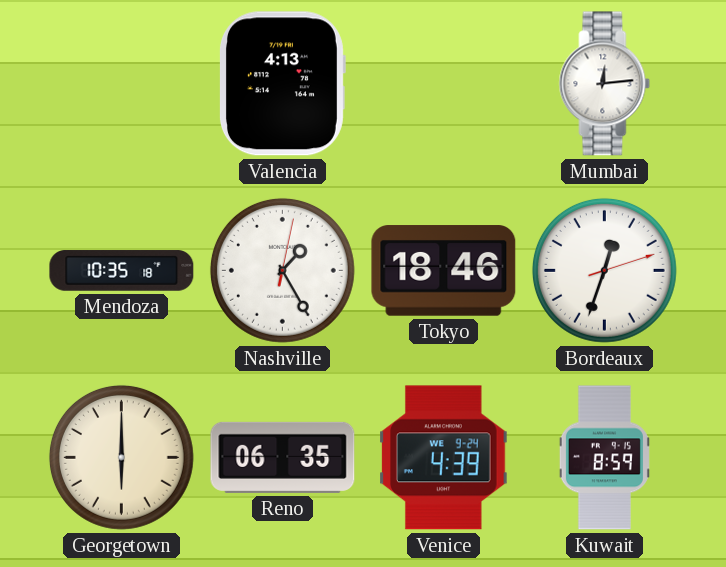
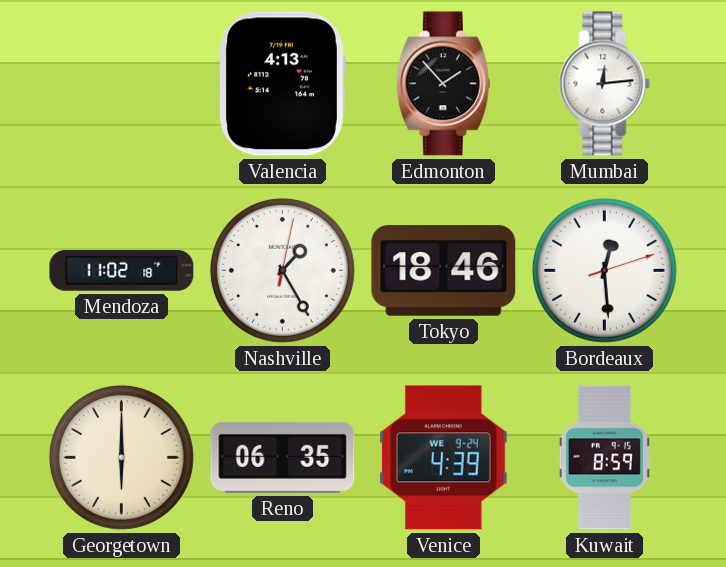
Edmonton: none -> 1:53
Mendoza: 10:35 -> 11:02
Bordeaux: 12:33 -> 12:29
